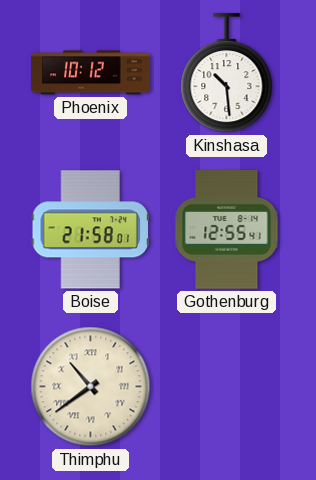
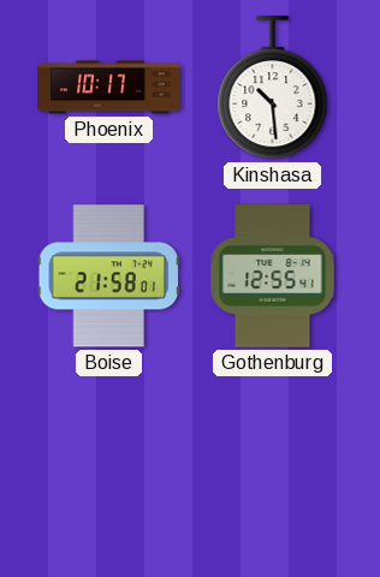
Phoenix: 10:12 -> 10:17
Thimphu: 10:39 -> none
